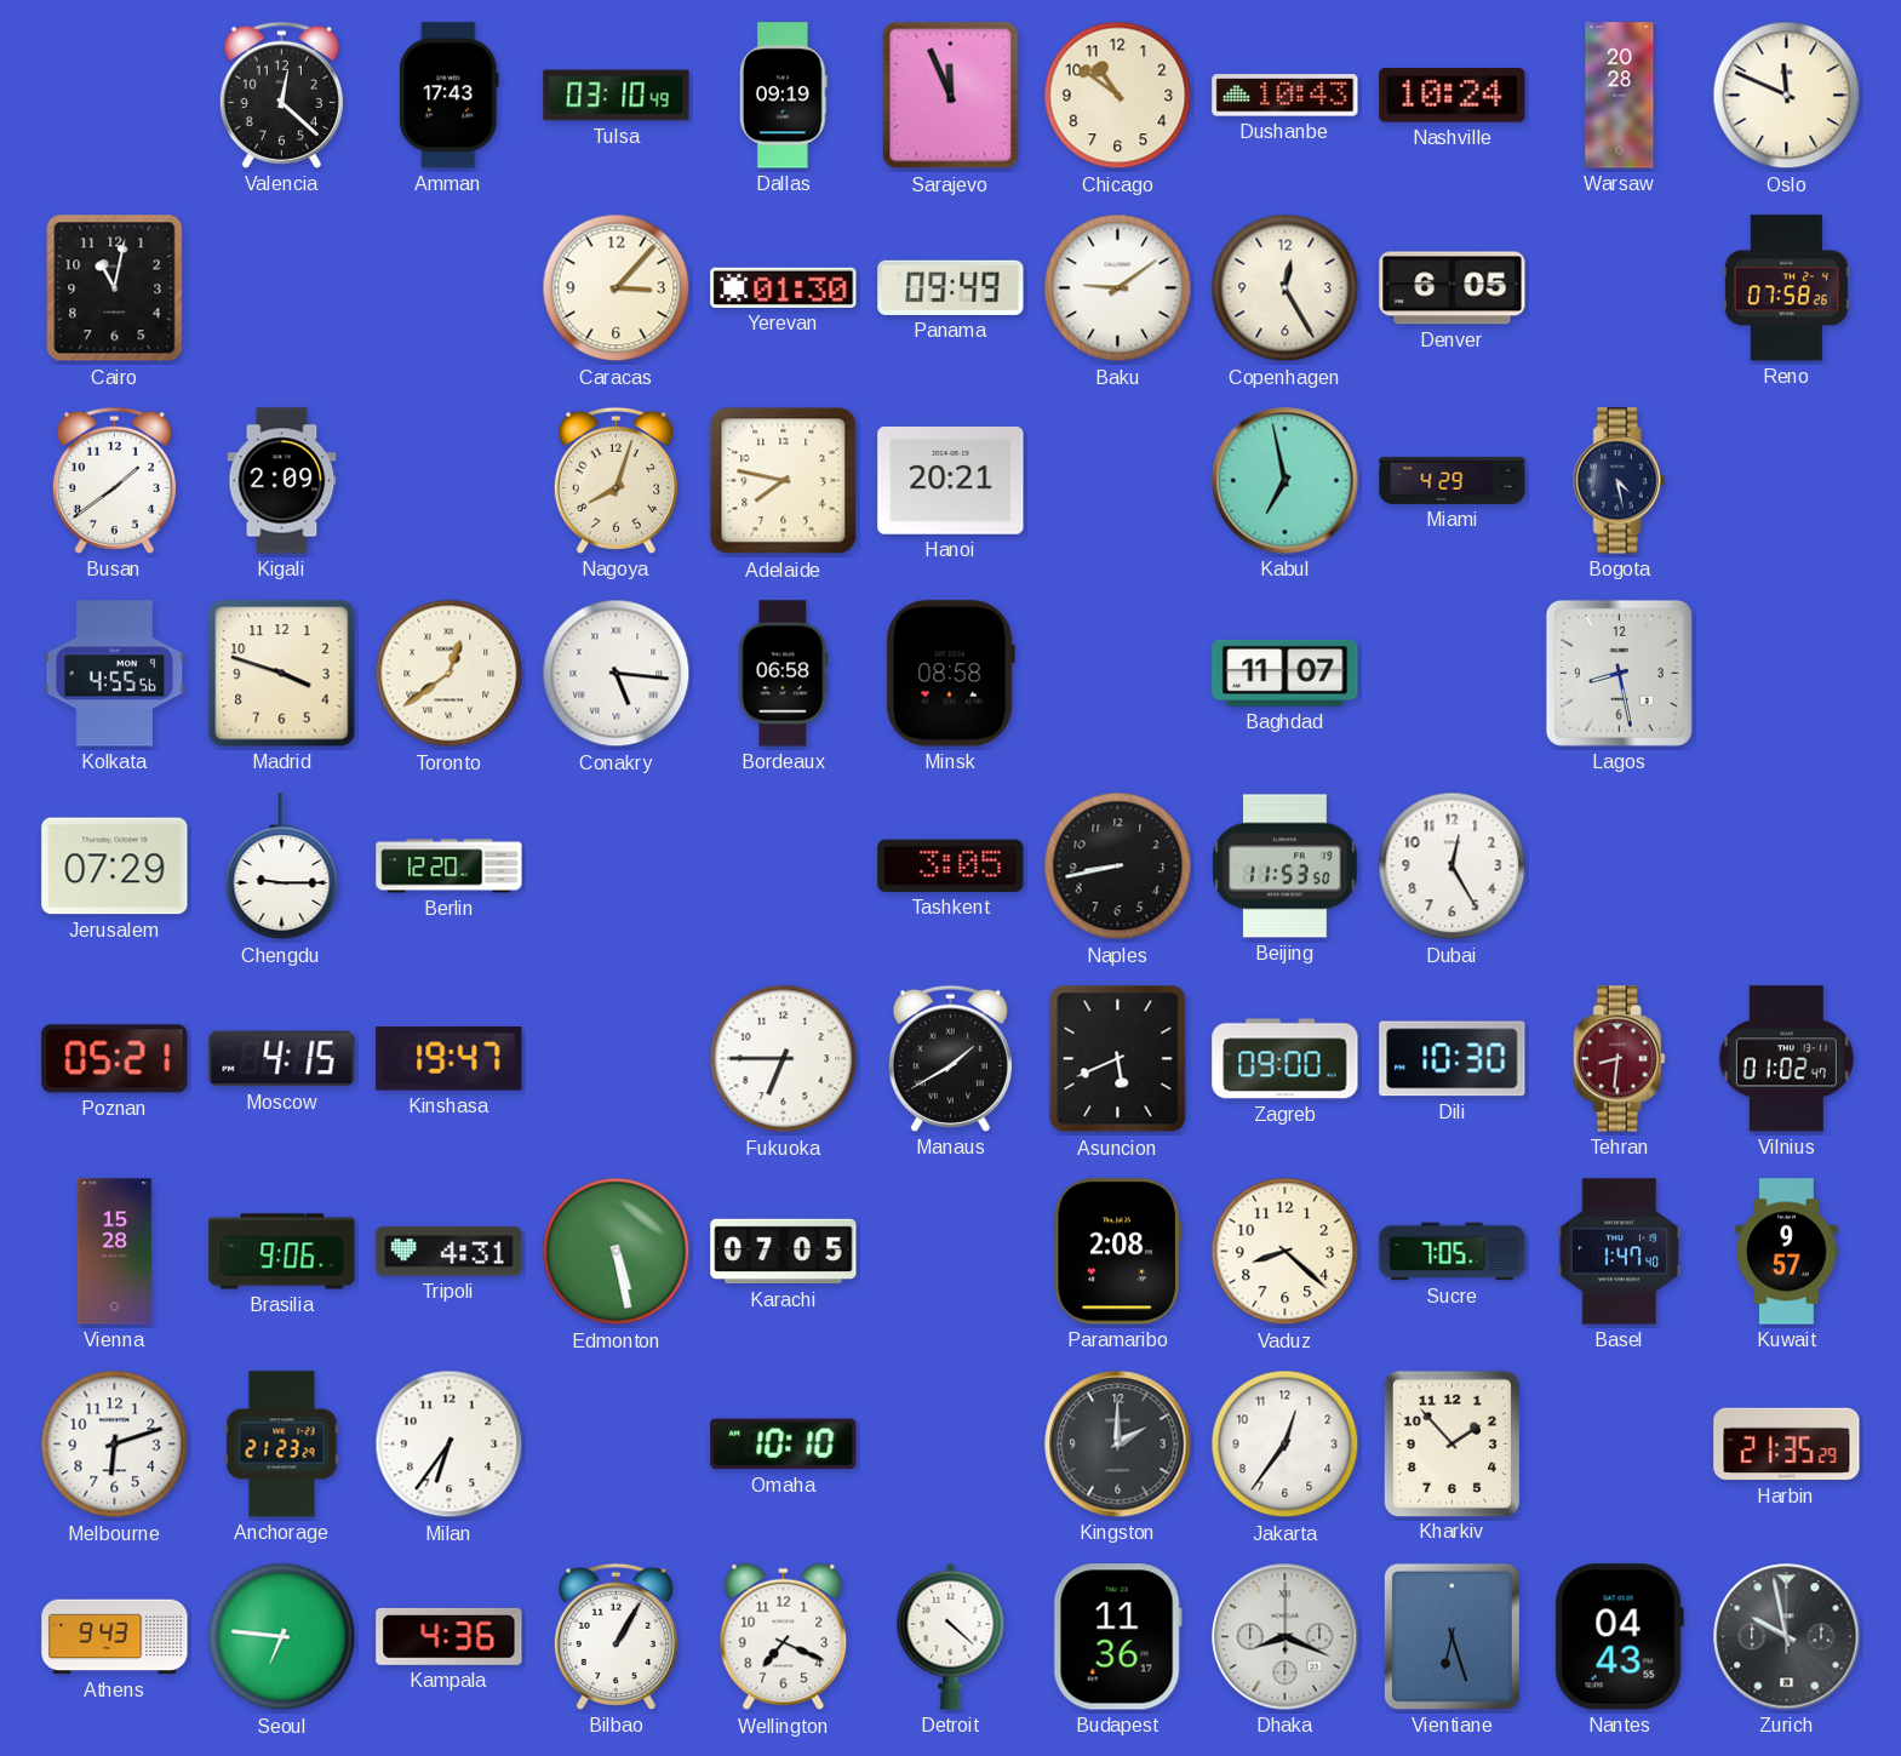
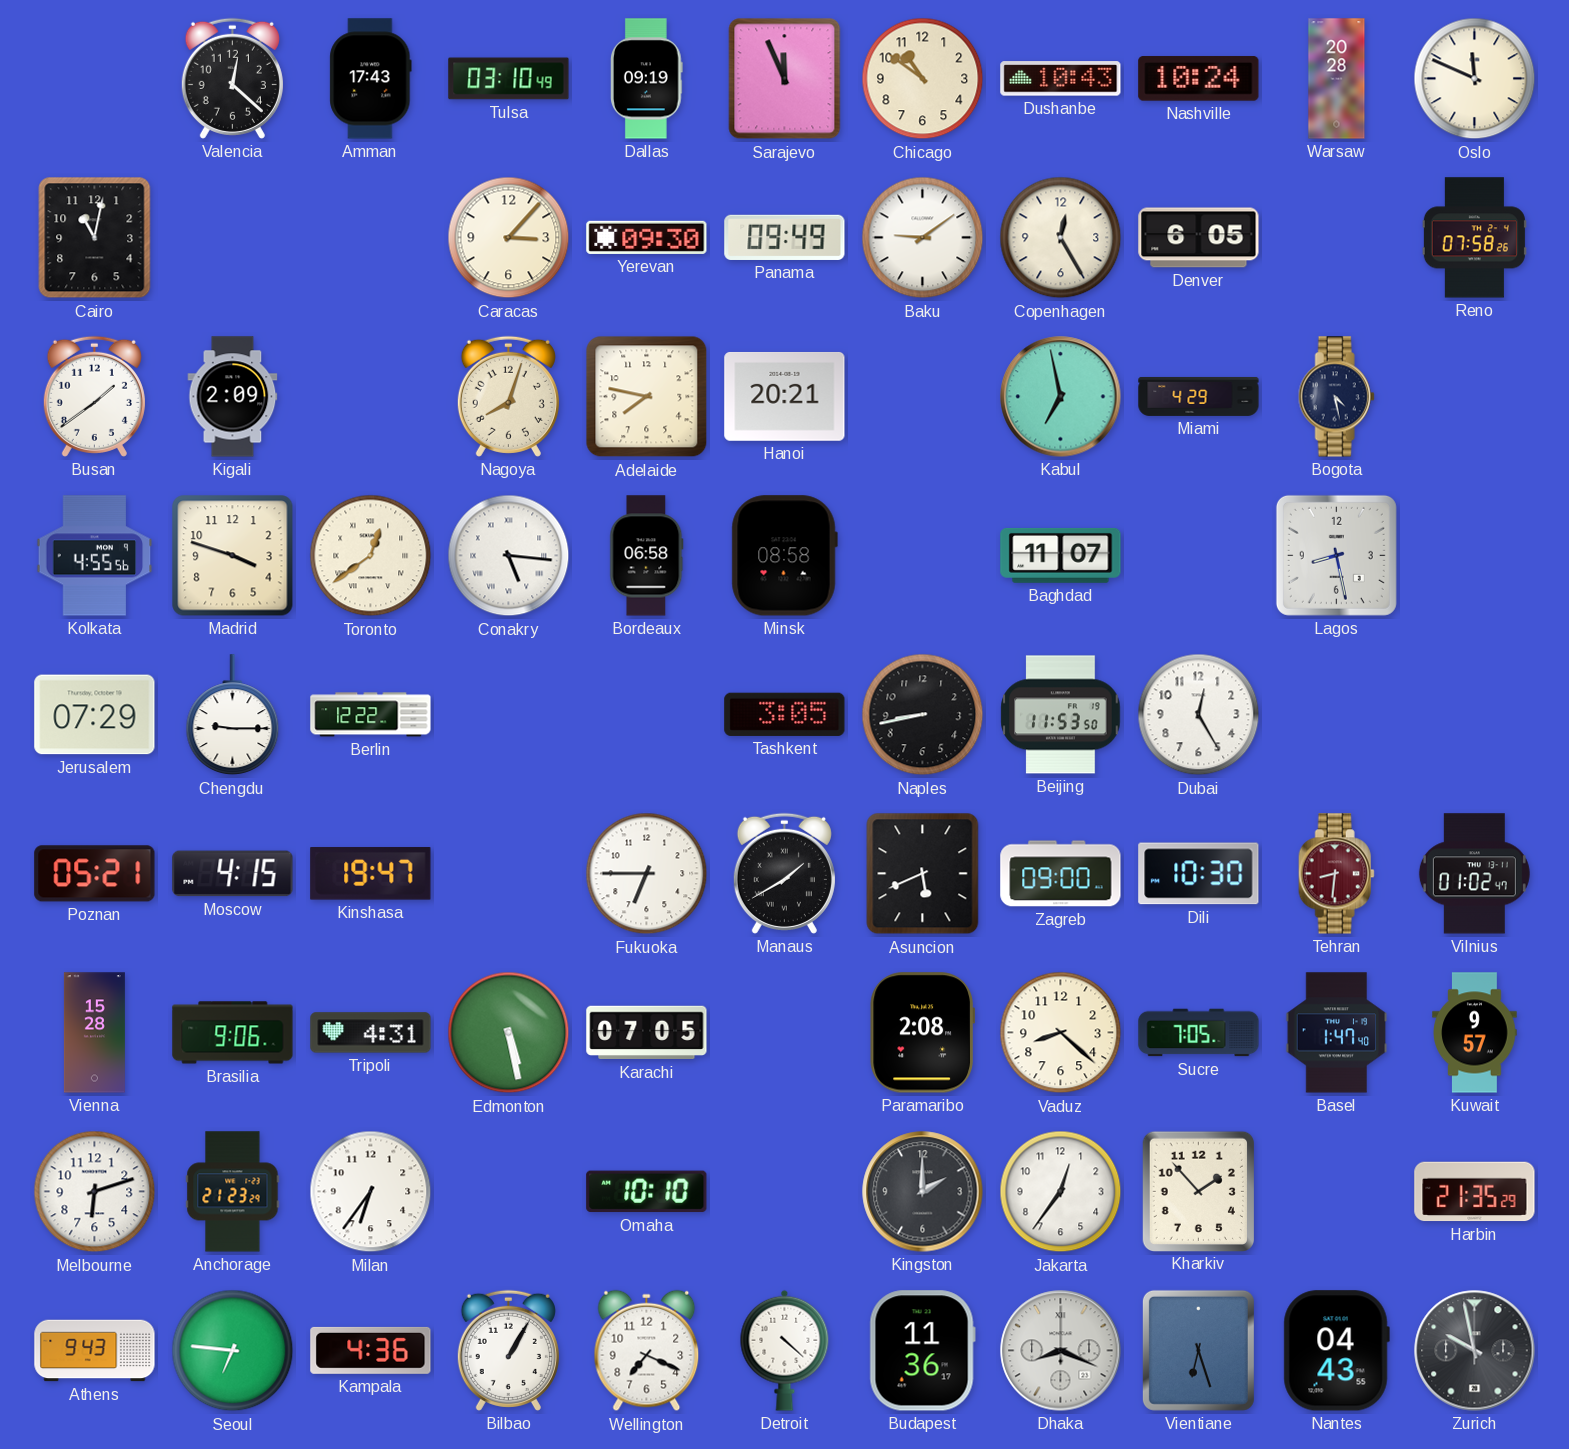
Yerevan: 01:30 -> 09:30
Berlin: 12:20 -> 12:22
